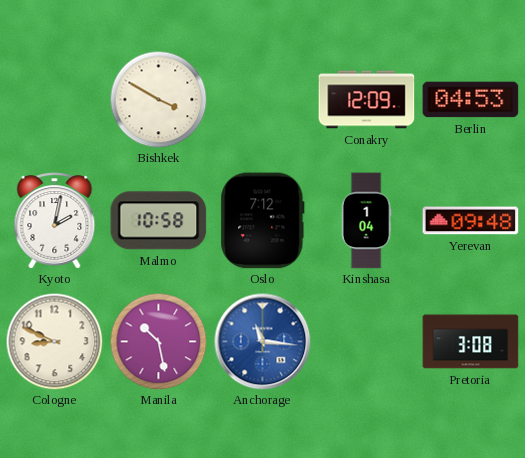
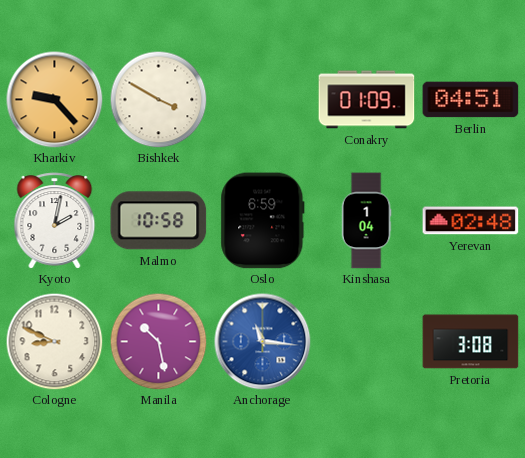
Kharkiv: none -> 9:23
Conakry: 12:09 -> 01:09
Berlin: 04:53 -> 04:51
Oslo: 7:12 -> 6:59
Yerevan: 09:48 -> 02:48
